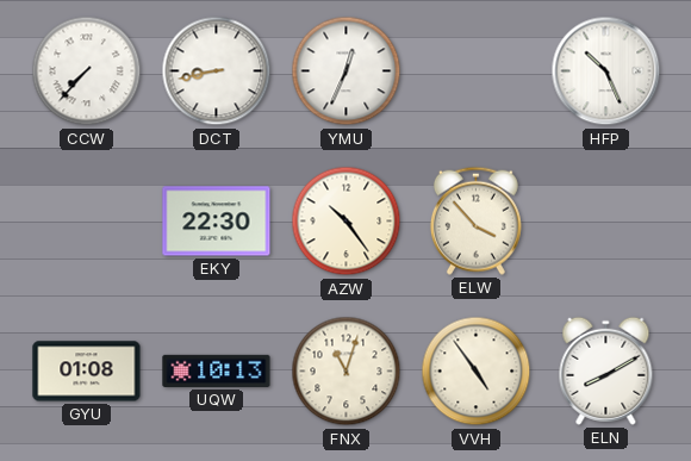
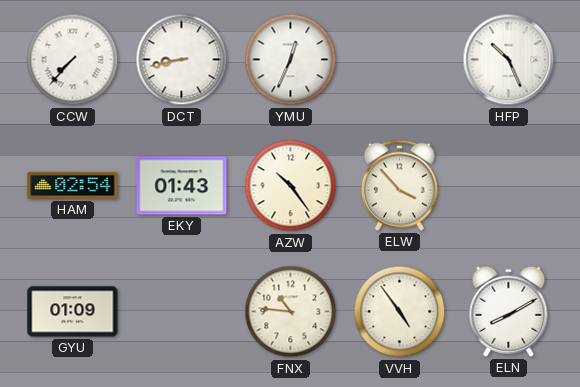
HAM: none -> 02:54
EKY: 22:30 -> 01:43
GYU: 01:08 -> 01:09
UQW: 10:13 -> none
FNX: 11:03 -> 10:46
